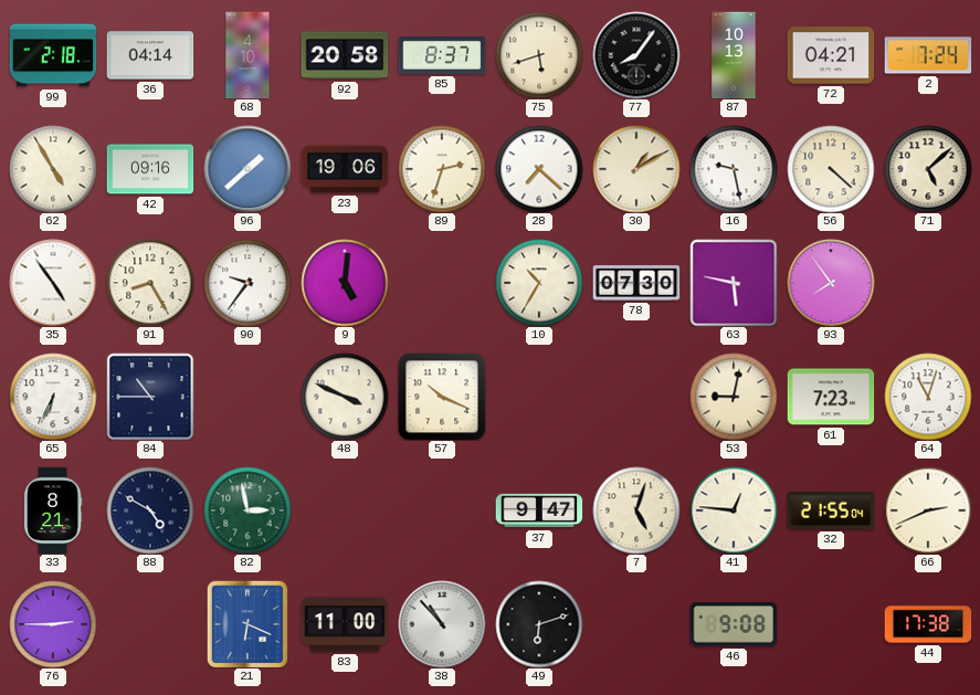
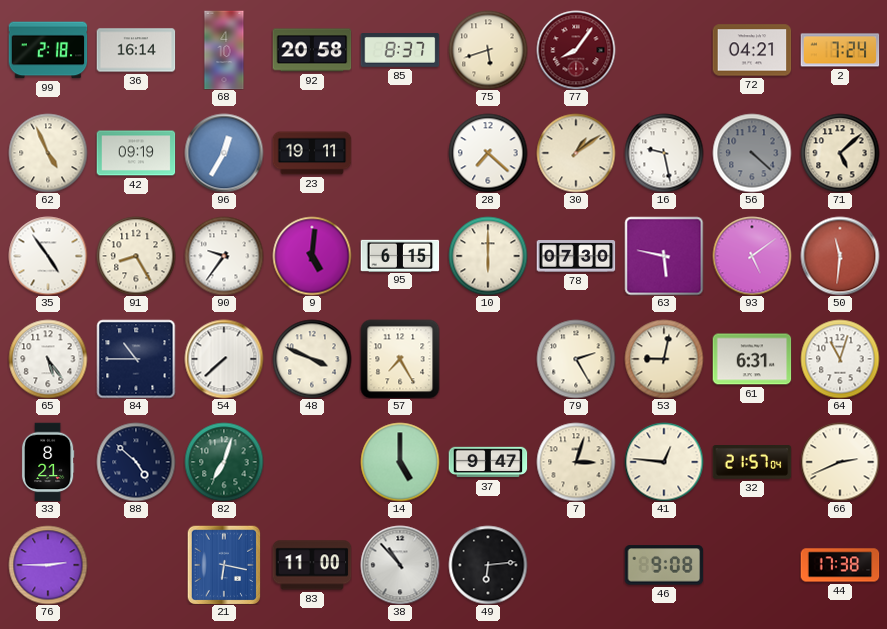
36: 04:14 -> 16:14
77 dial: black -> burgundy
87: 10:13 -> none
62: 4:55 -> 4:56
42: 09:16 -> 09:19
96: 1:38 -> 12:35
23: 19:06 -> 19:11
89: 2:33 -> none
30: 1:10 -> 1:09
56 dial: cream -> grey
95: none -> 6:15
10: 10:35 -> 6:00
93: 7:54 -> 5:09
50: none -> 11:31
65: 6:34 -> 5:24
54: none -> 7:38
57: 10:19 -> 7:25
79: none -> 2:25
61: 7:23 -> 6:31
88: 4:50 -> 4:52
82: 2:58 -> 7:03
14: none -> 5:00
7: 5:03 -> 3:03
32: 21:55 -> 21:57
21: 6:19 -> 6:17
49: 6:12 -> 6:14
